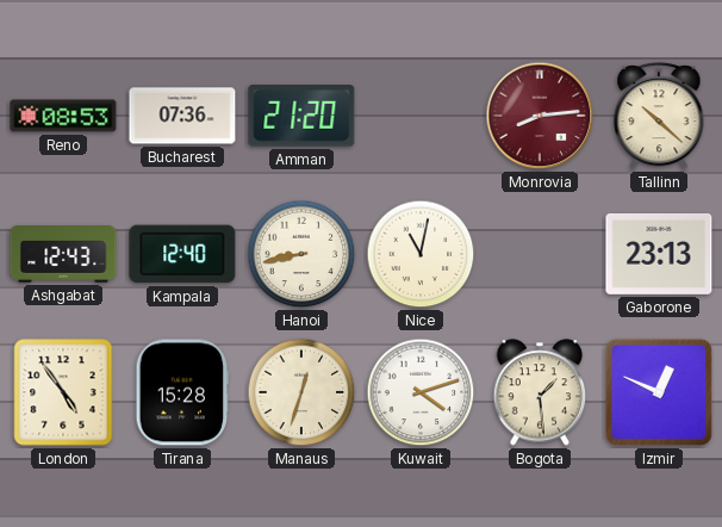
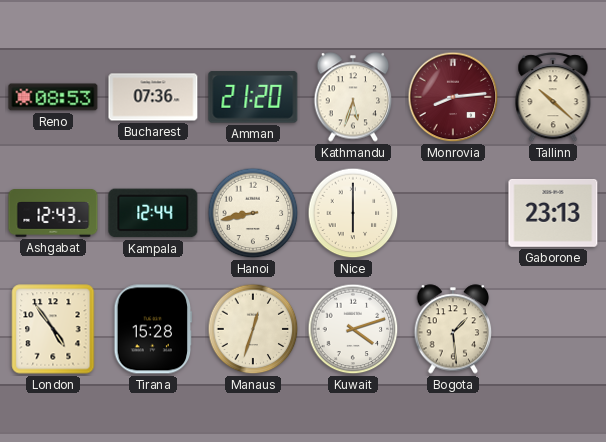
Kathmandu: none -> 5:33
Kampala: 12:40 -> 12:44
Nice: 11:02 -> 6:00
Izmir: 12:49 -> none
